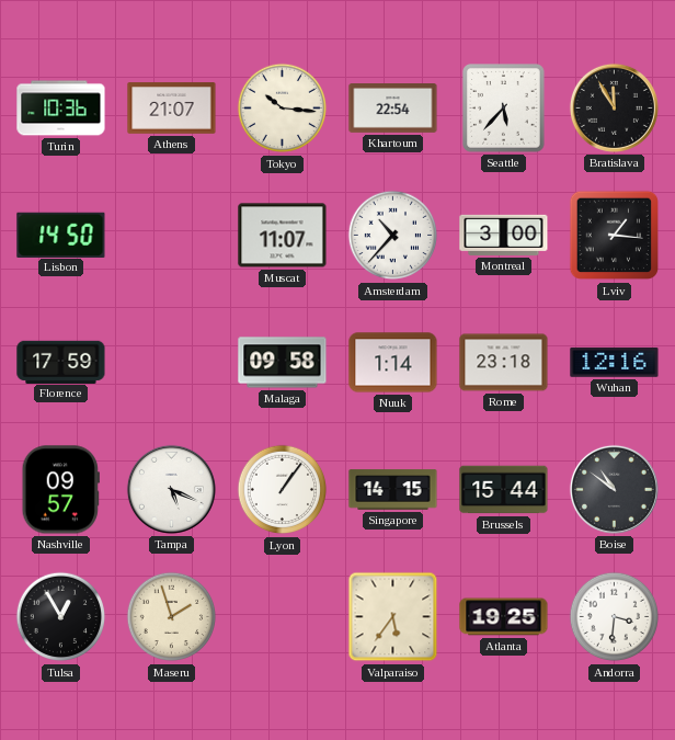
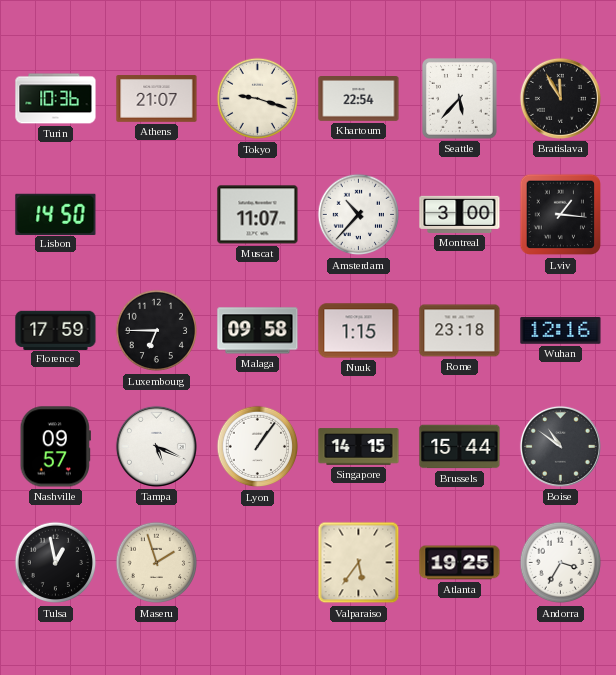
Tokyo: 10:16 -> 9:18
Luxembourg: none -> 6:45
Nuuk: 1:14 -> 1:15
Tulsa: 12:55 -> 12:58
Andorra: 3:31 -> 3:35
